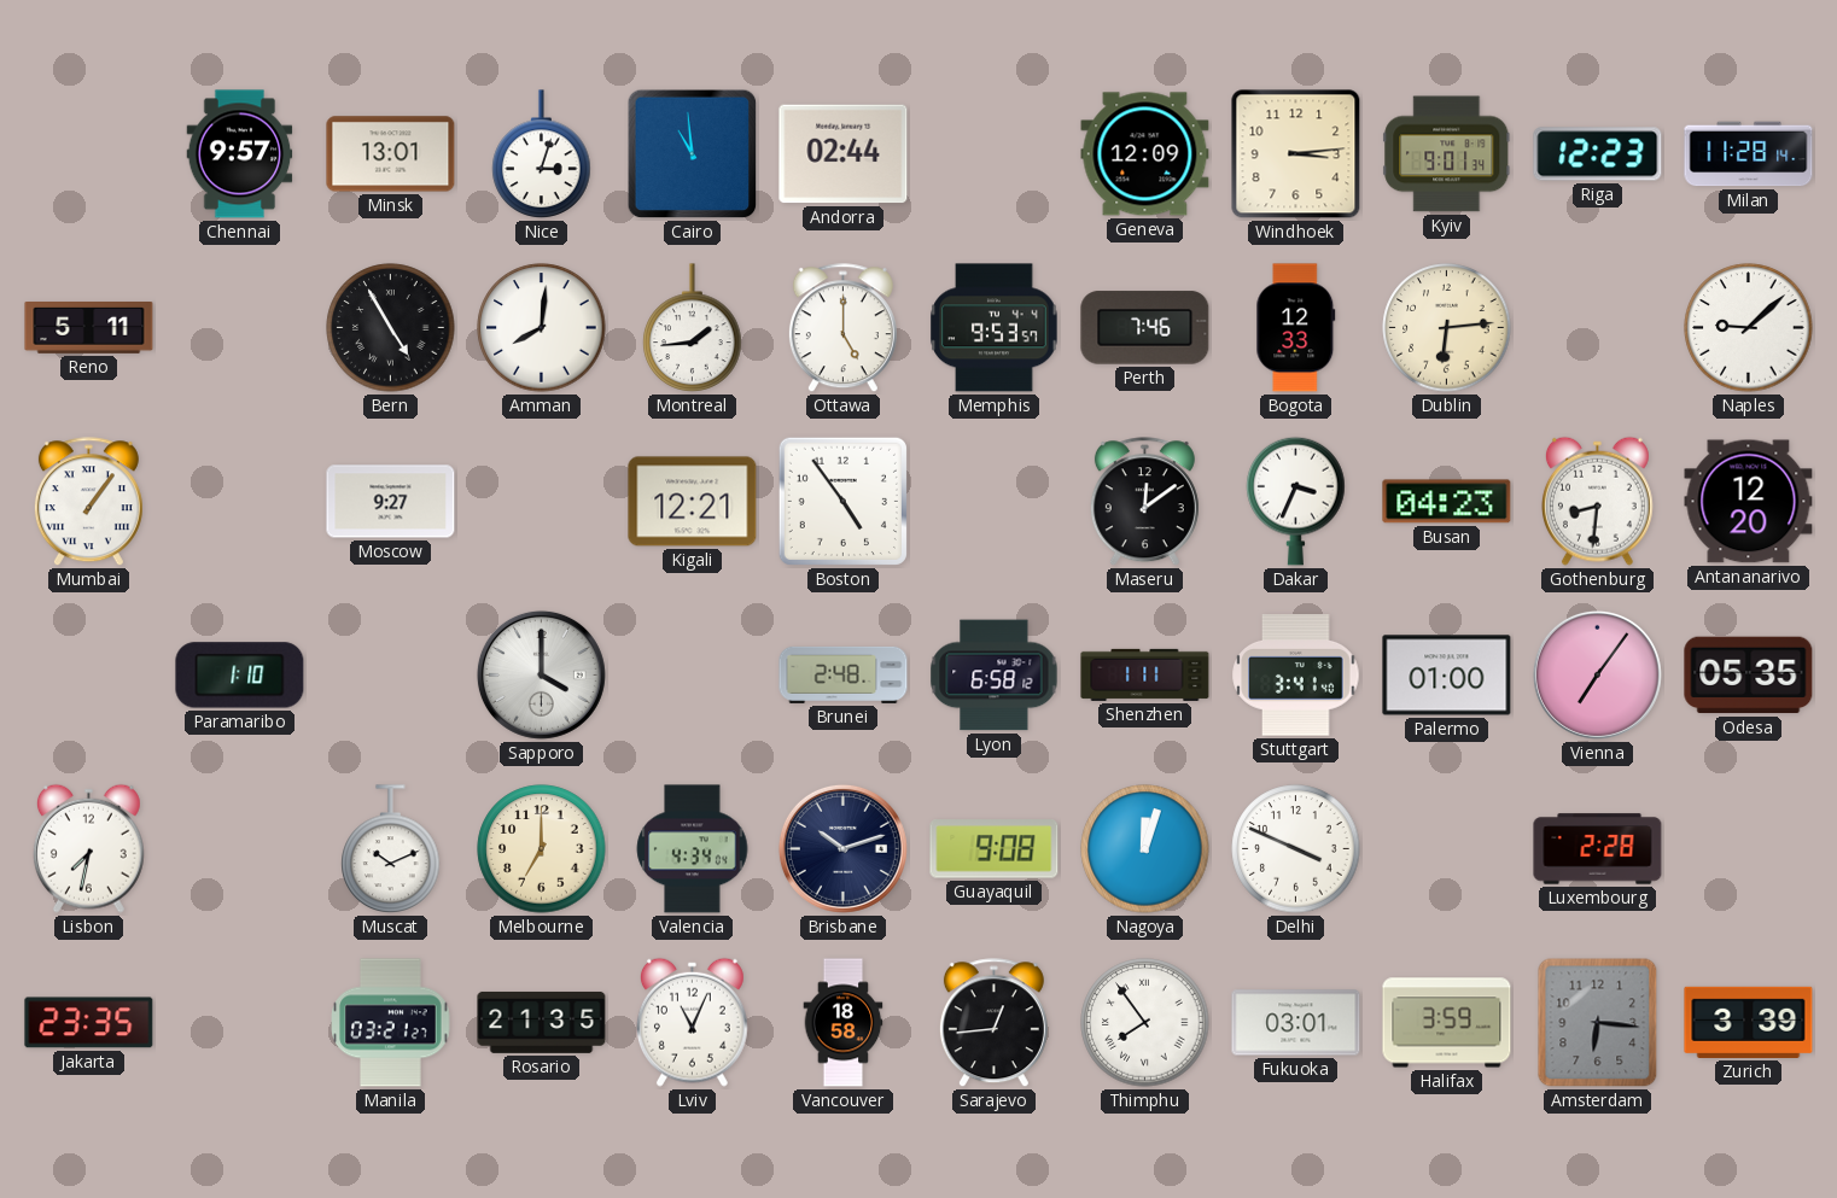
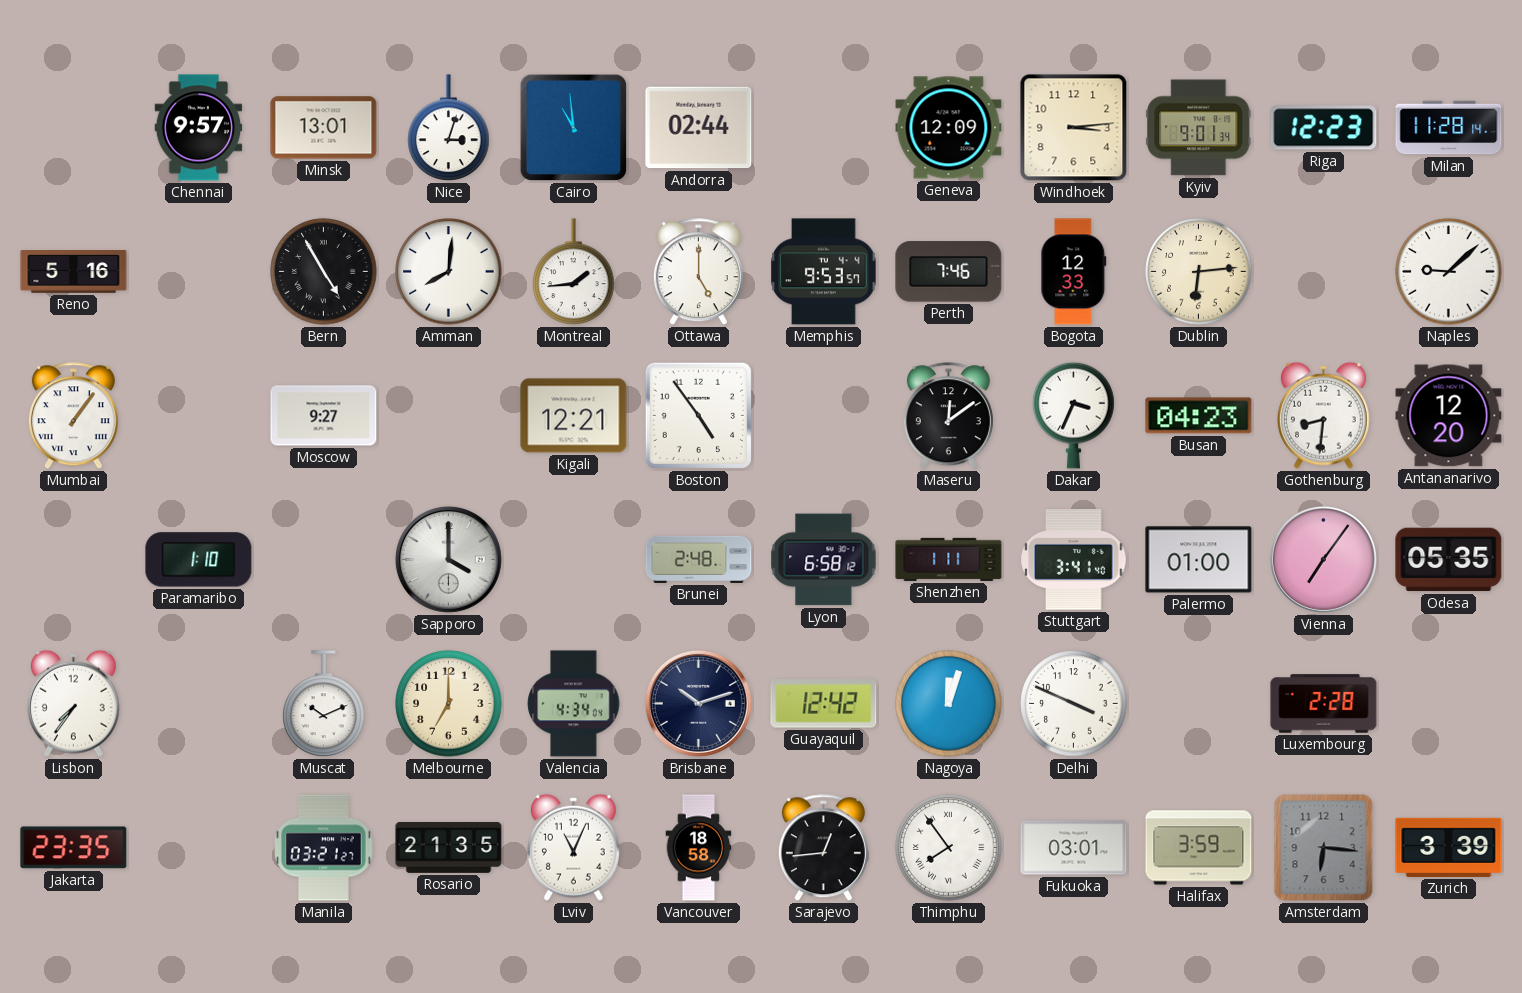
Reno: 5:11 -> 5:16
Lisbon: 7:32 -> 7:36
Guayaquil: 9:08 -> 12:42
